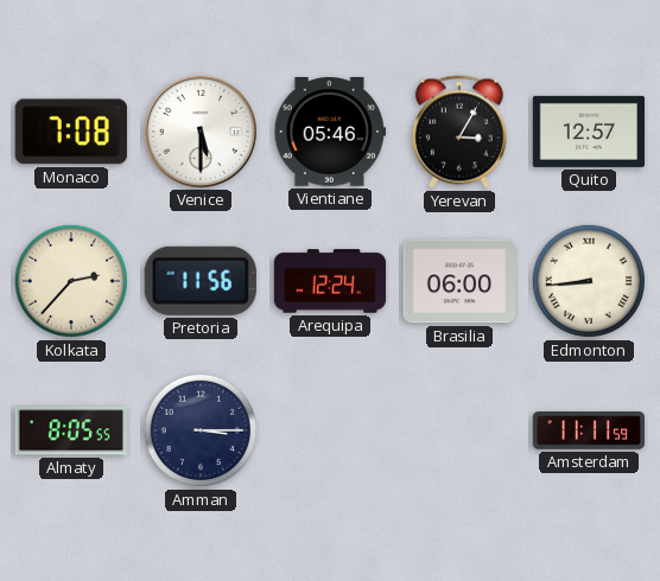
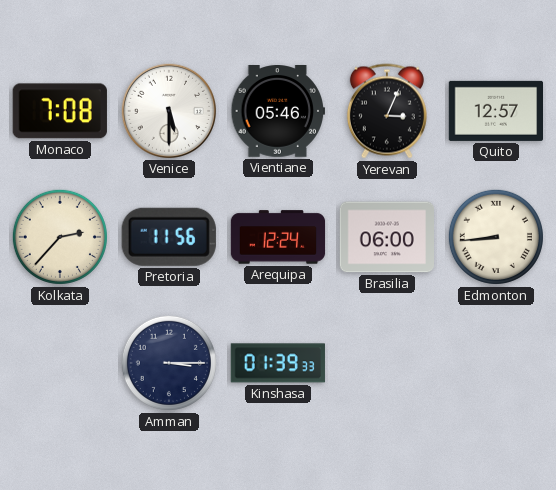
Yerevan: 3:05 -> 3:04
Almaty: 8:05 -> none
Kinshasa: none -> 01:39
Amsterdam: 11:11 -> none
